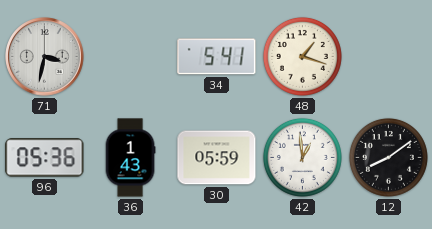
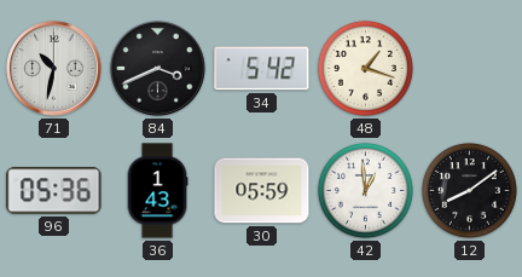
71: 3:32 -> 10:32
84: none -> 3:41
34: 5:41 -> 5:42
